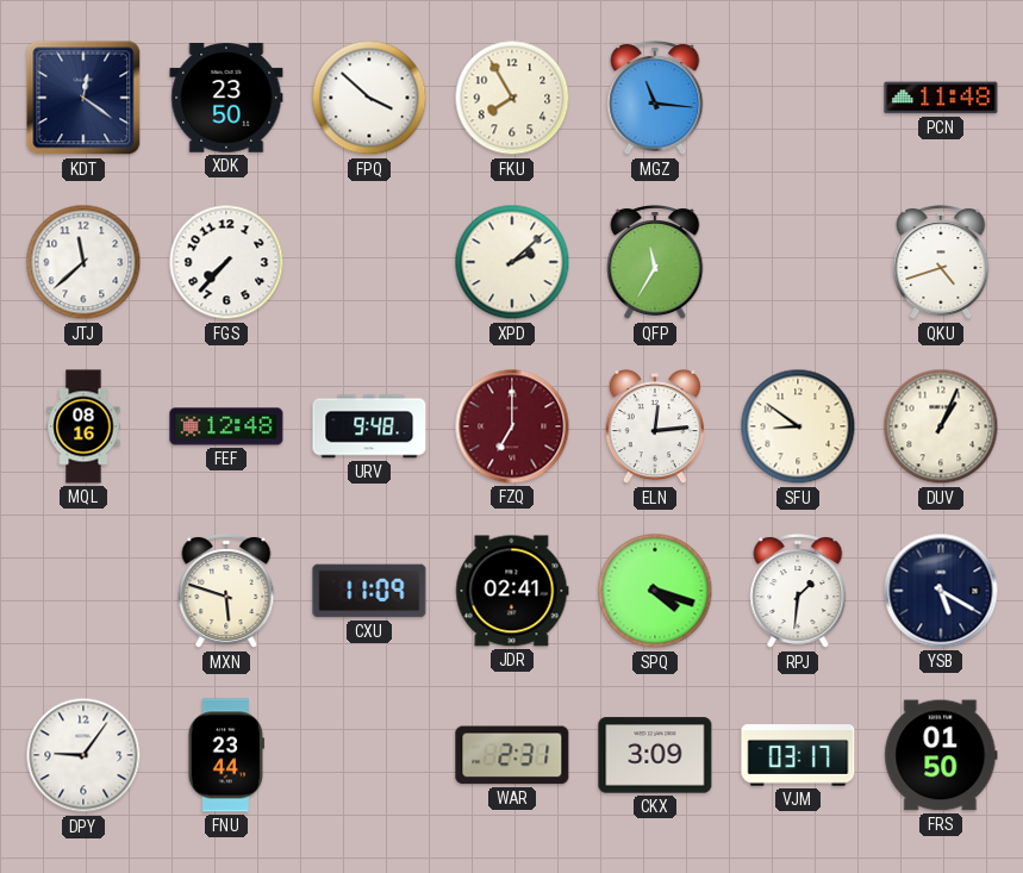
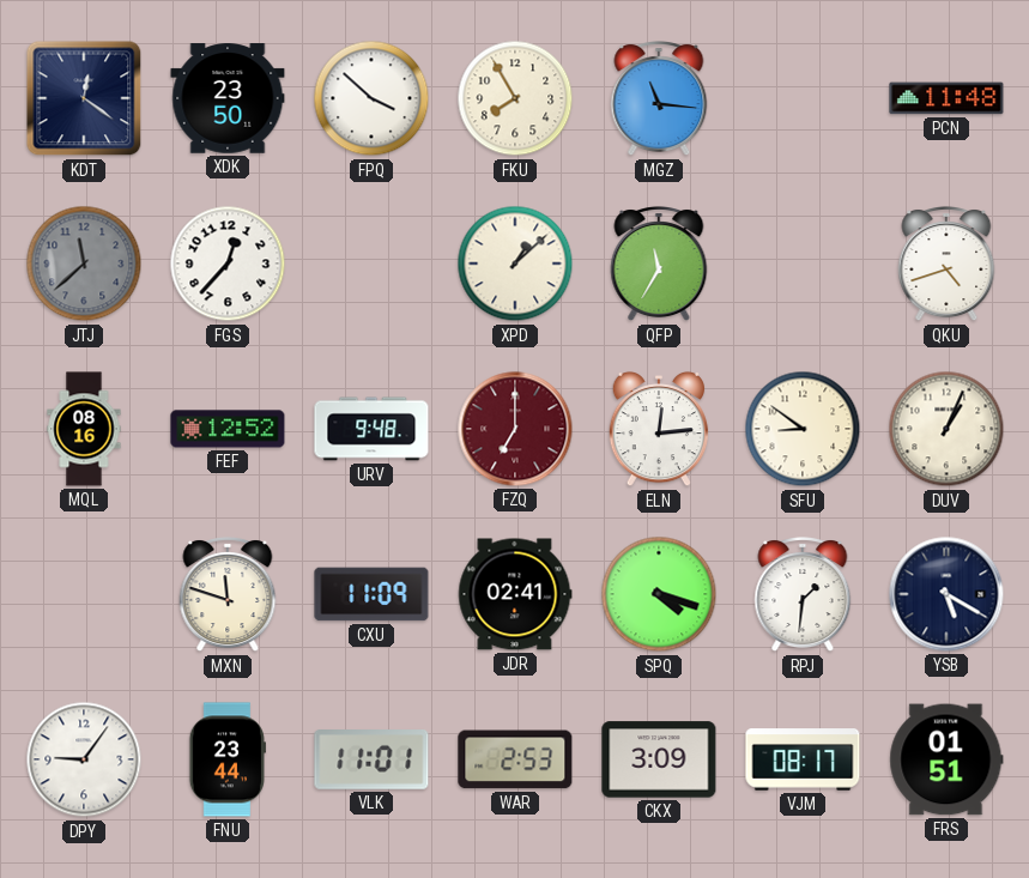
JTJ dial: white -> grey
FGS: 7:37 -> 12:37
XPD: 2:08 -> 1:08
FEF: 12:48 -> 12:52
MXN: 5:48 -> 11:48
VLK: none -> 11:01
WAR: 2:31 -> 2:53
VJM: 03:17 -> 08:17
FRS: 01:50 -> 01:51
